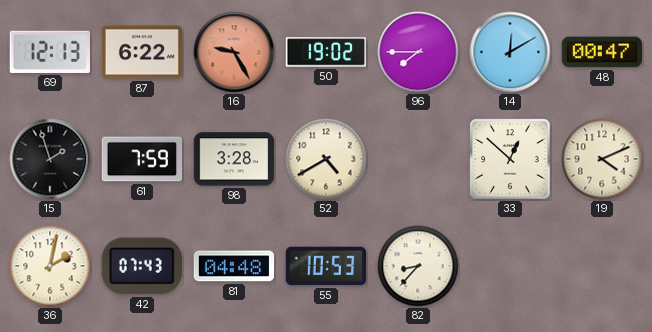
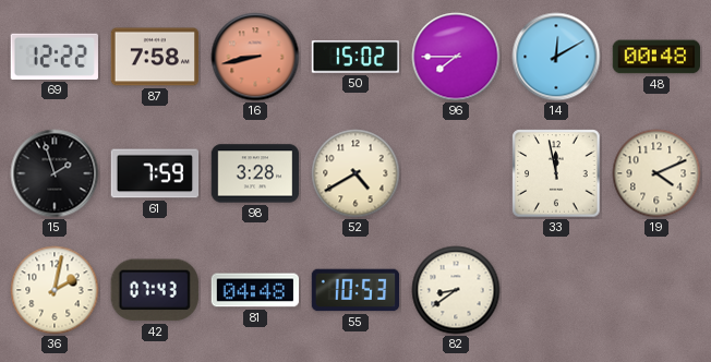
69: 12:13 -> 12:22
87: 6:22 -> 7:58
16: 9:25 -> 8:43
50: 19:02 -> 15:02
48: 00:47 -> 00:48
33: 12:52 -> 11:58
82: 8:37 -> 8:39
